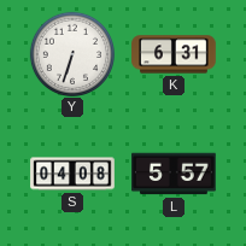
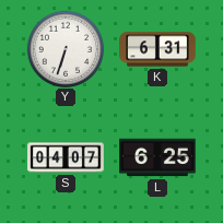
S: 04:08 -> 04:07
L: 5:57 -> 6:25
